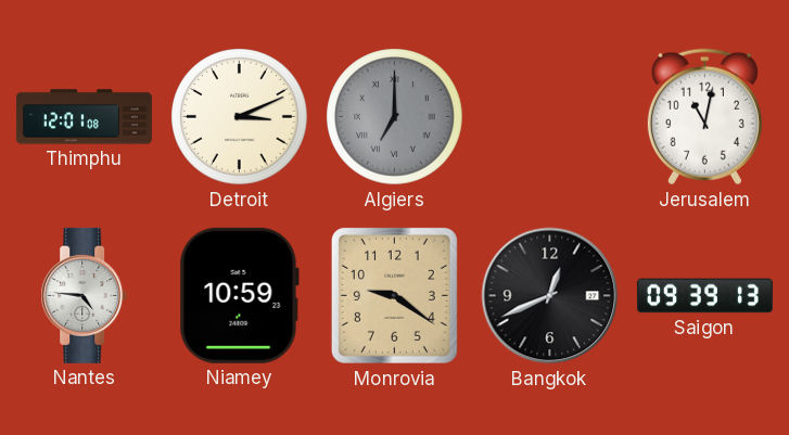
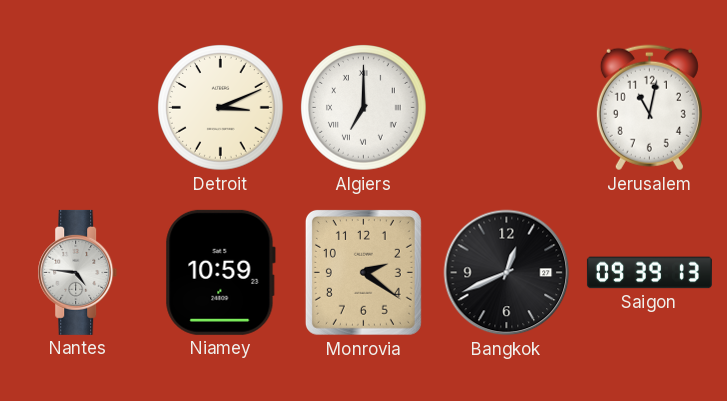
Thimphu: 12:01 -> none
Algiers dial: grey -> white
Monrovia: 9:21 -> 2:21
